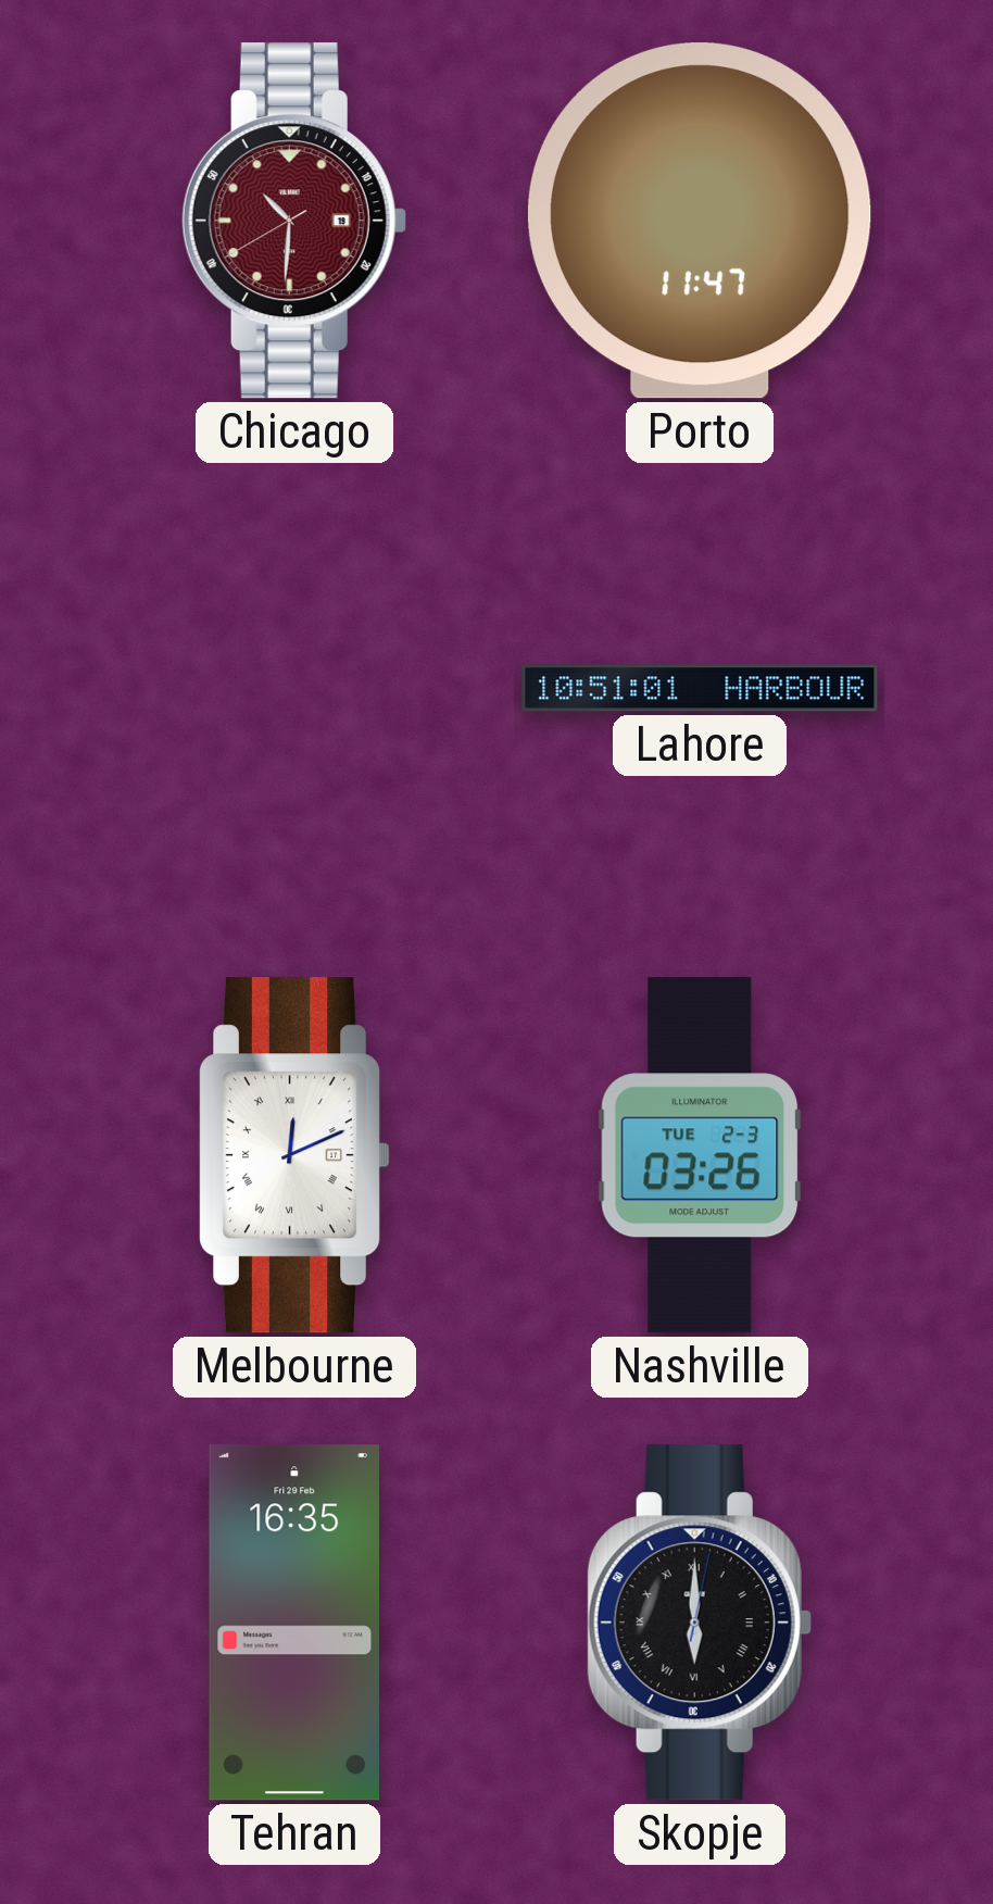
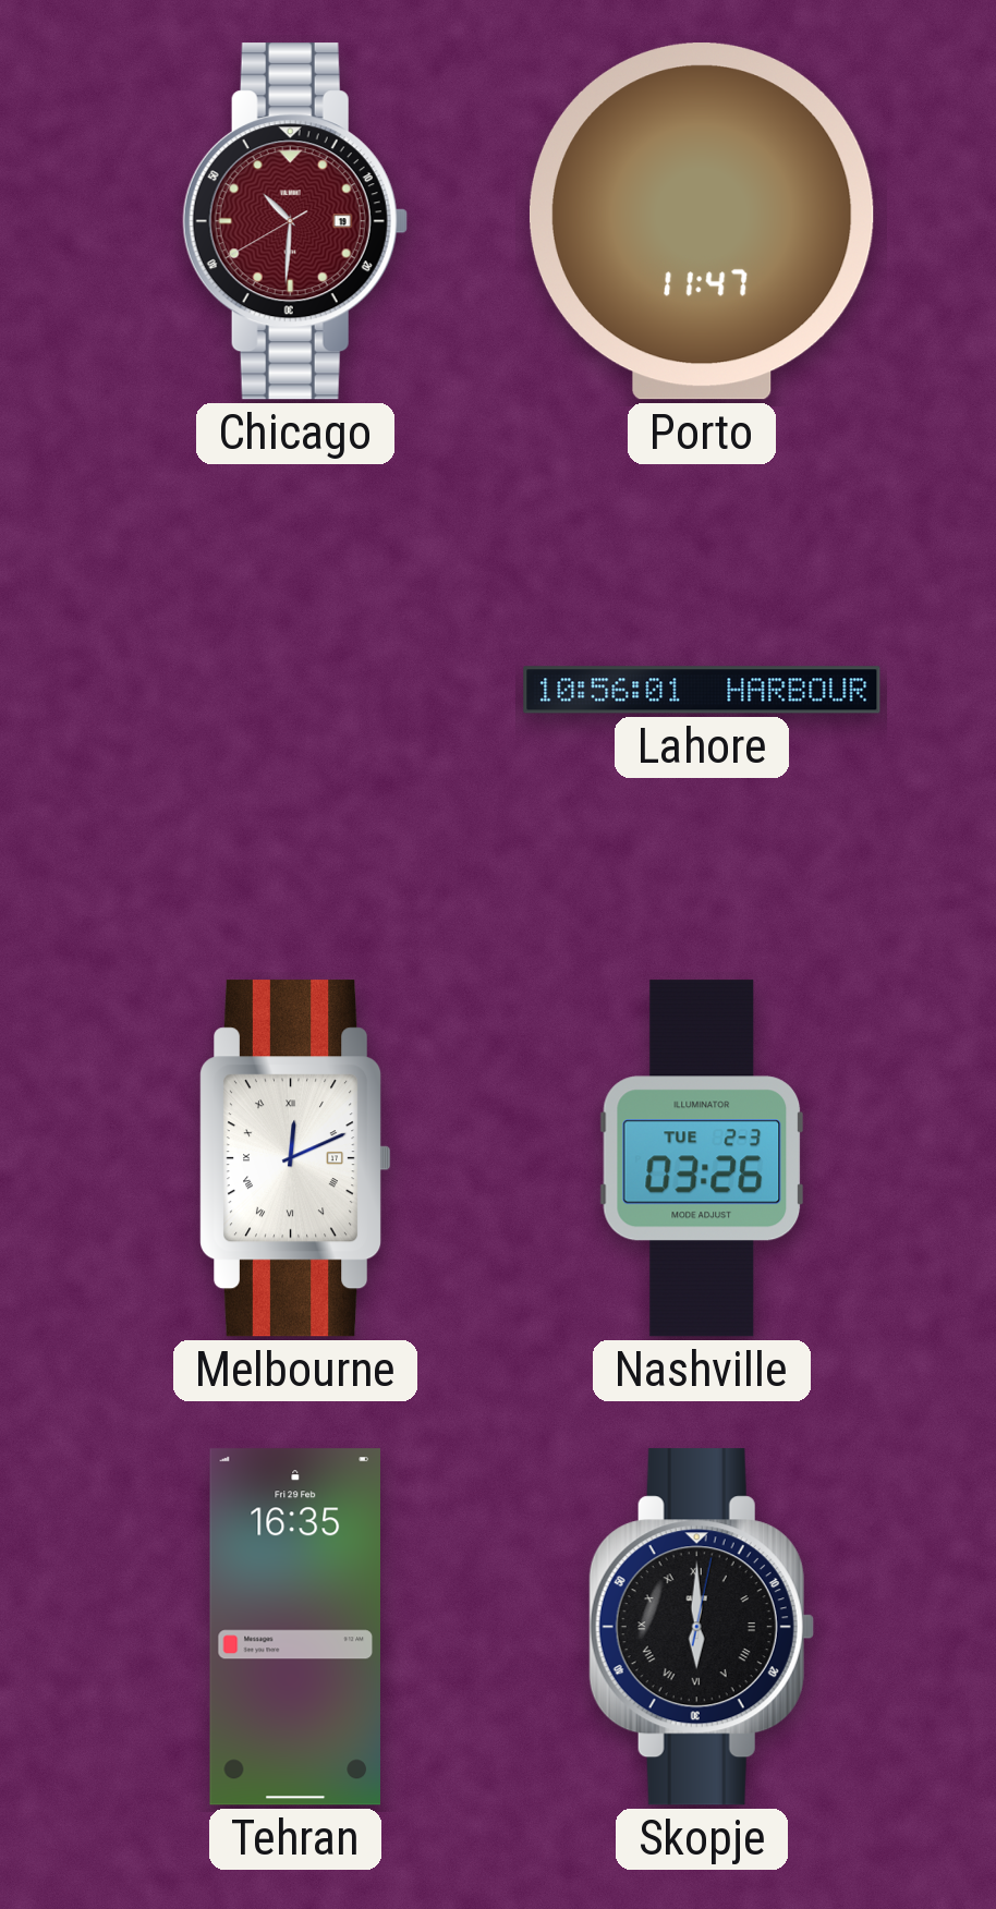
Lahore: 10:51 -> 10:56
